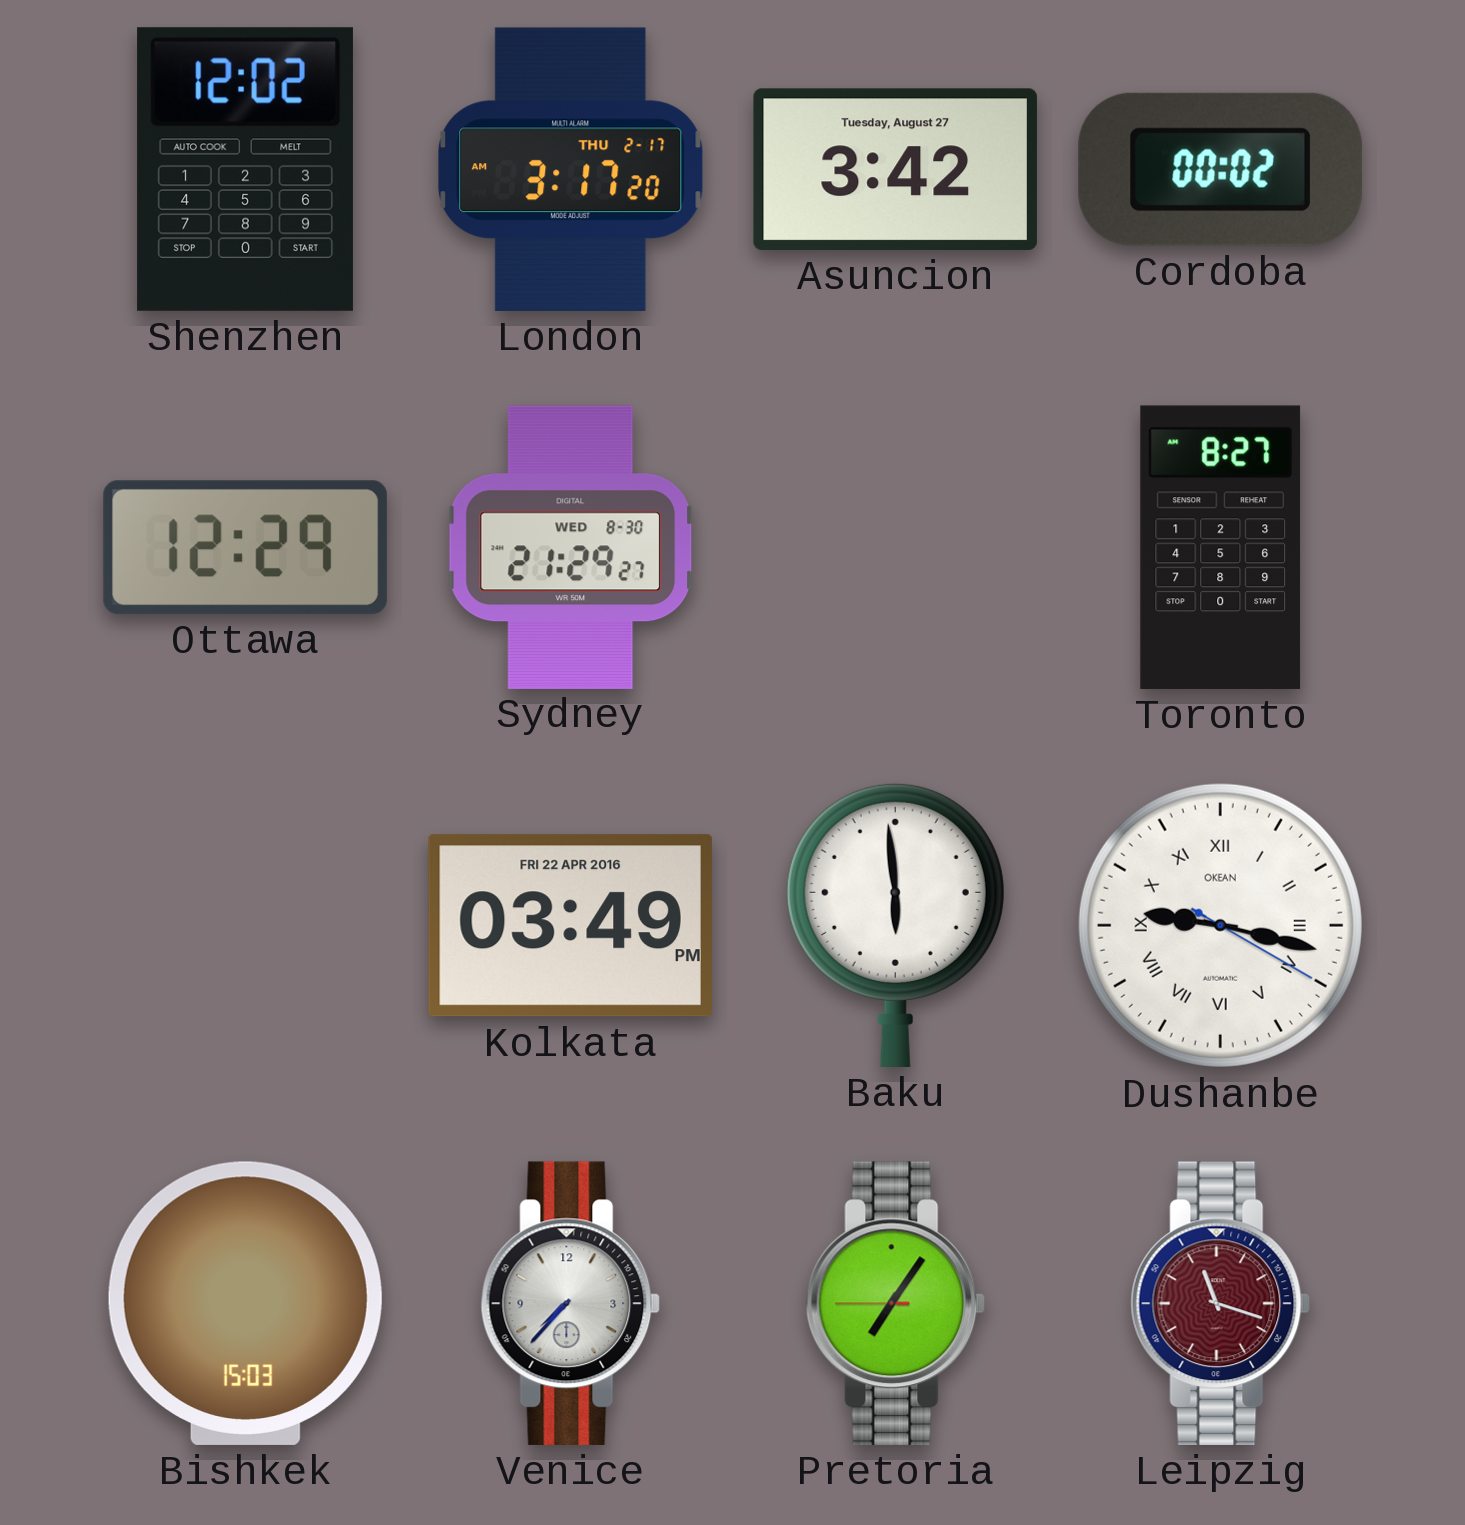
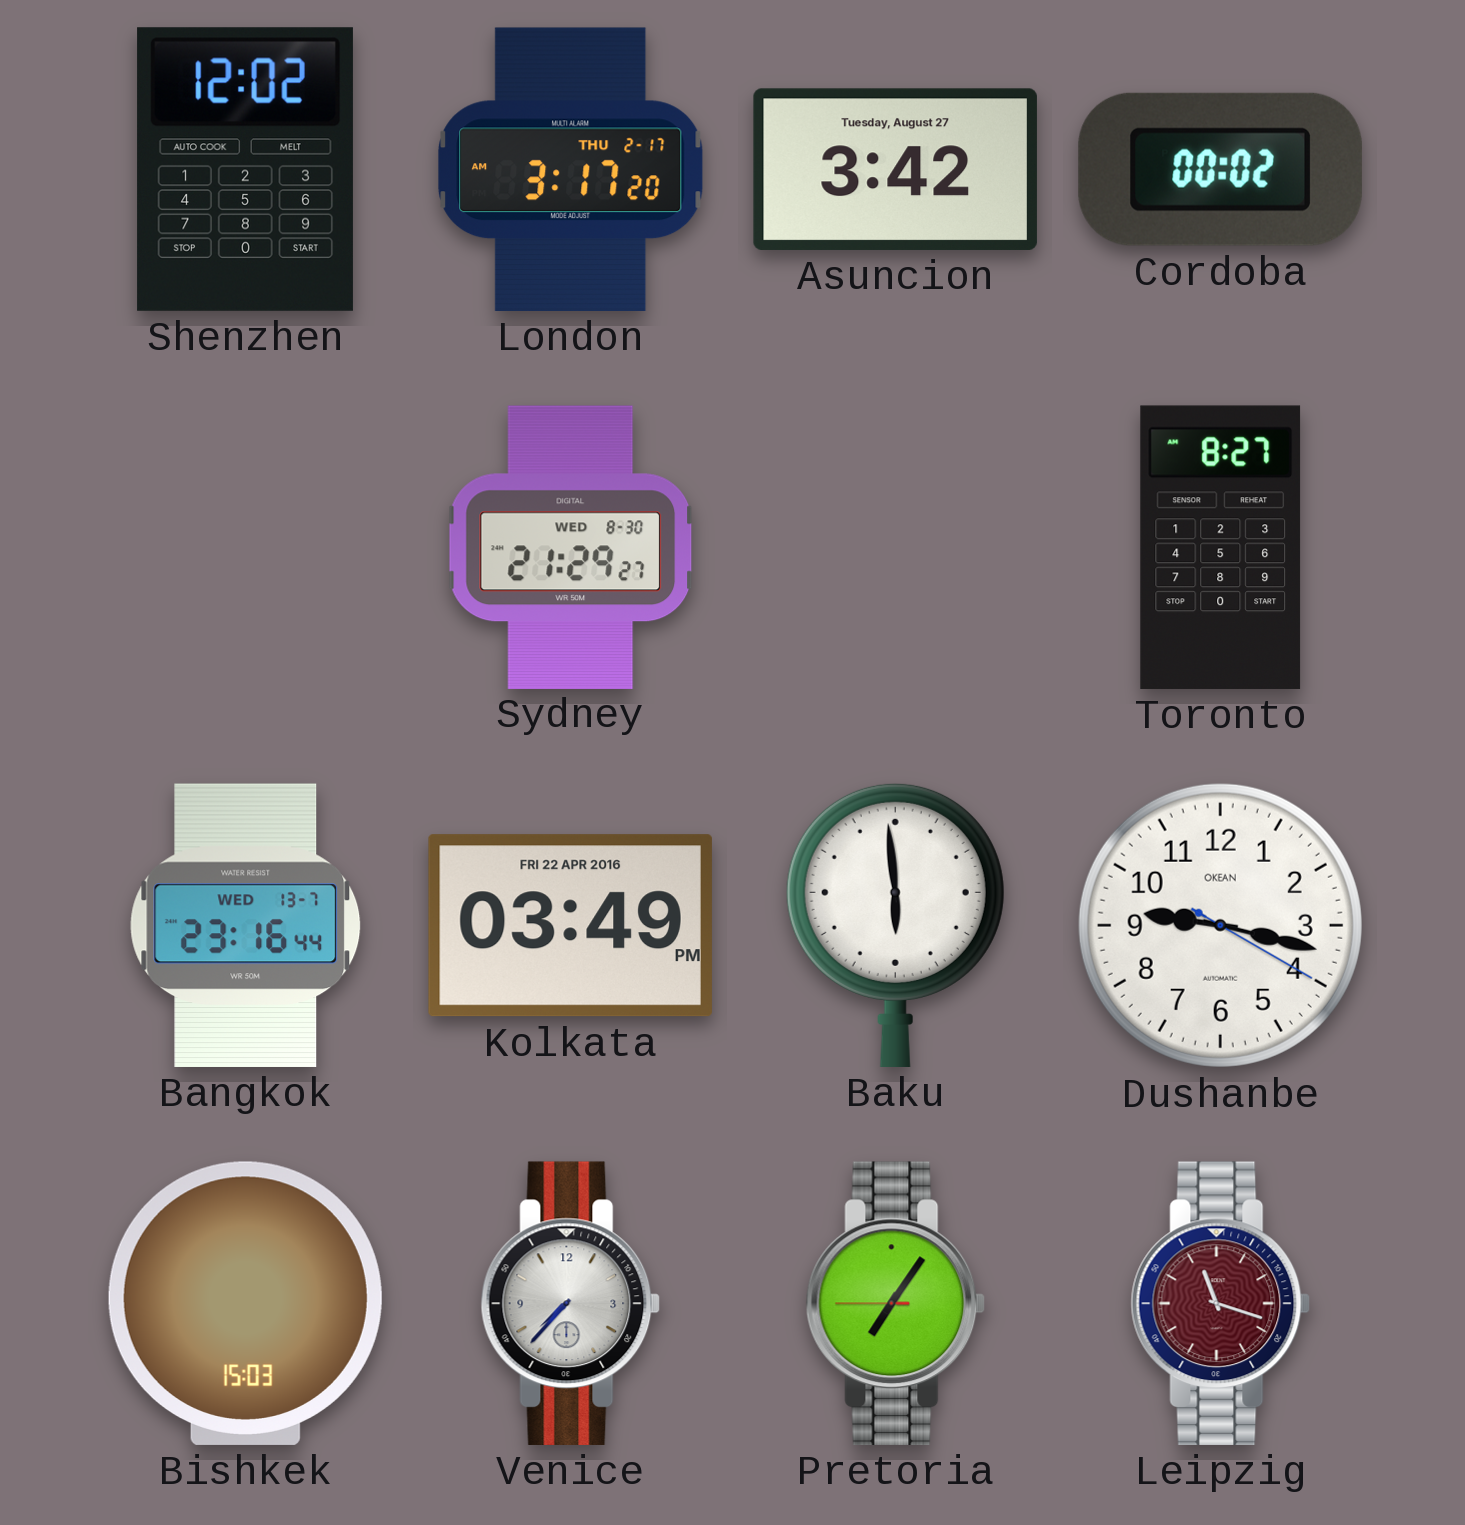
Ottawa: 12:29 -> none
Bangkok: none -> 23:16
Dushanbe numerals: Roman -> Arabic
